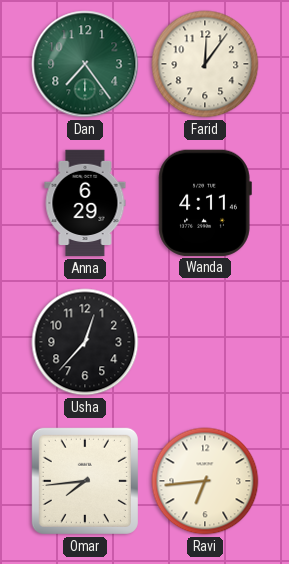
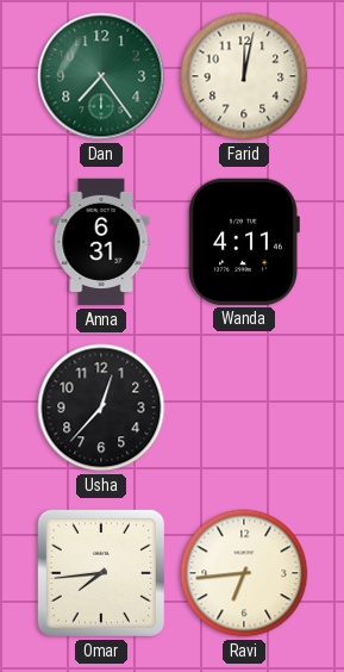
Farid: 12:06 -> 12:02
Anna: 6:29 -> 6:31
